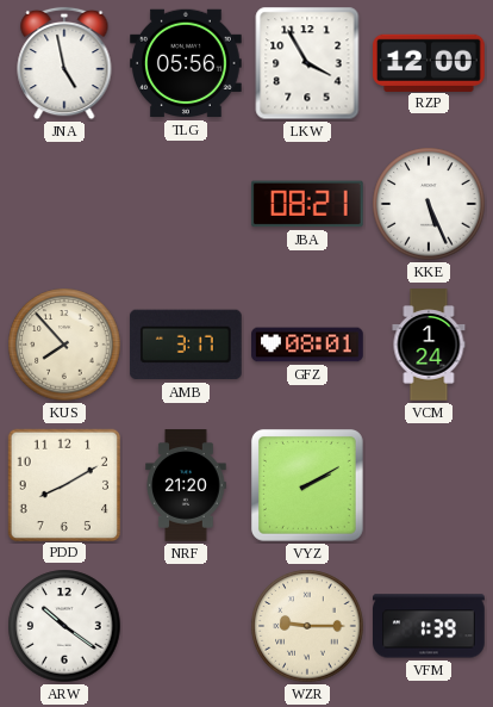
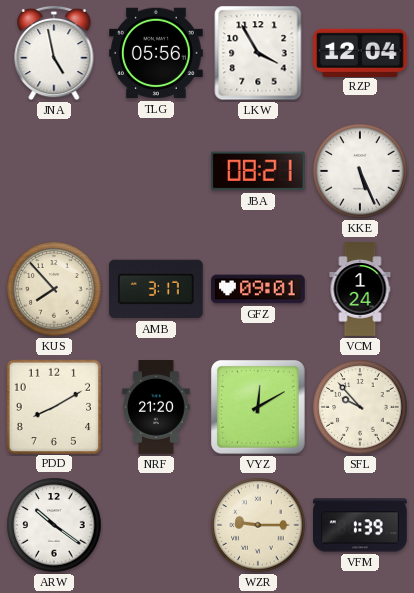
RZP: 12:00 -> 12:04
GFZ: 08:01 -> 09:01
VYZ: 2:10 -> 12:10
SFL: none -> 9:53
